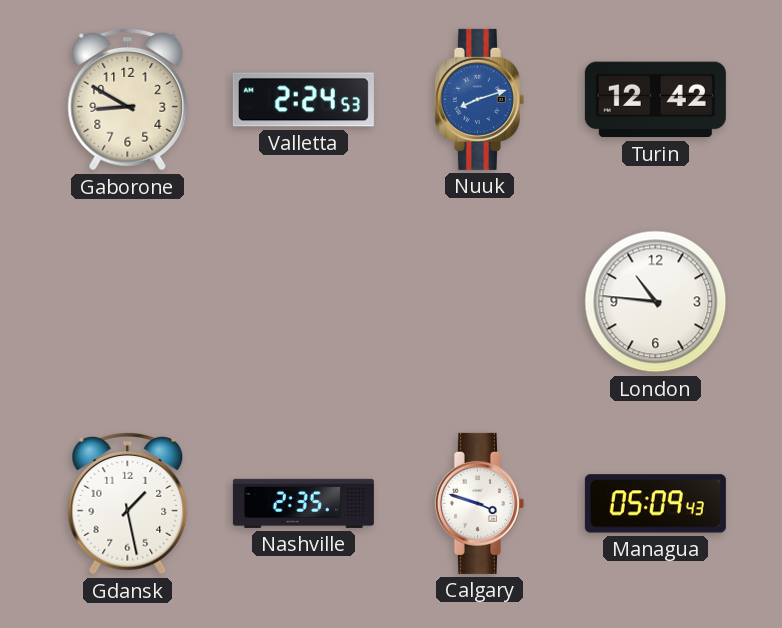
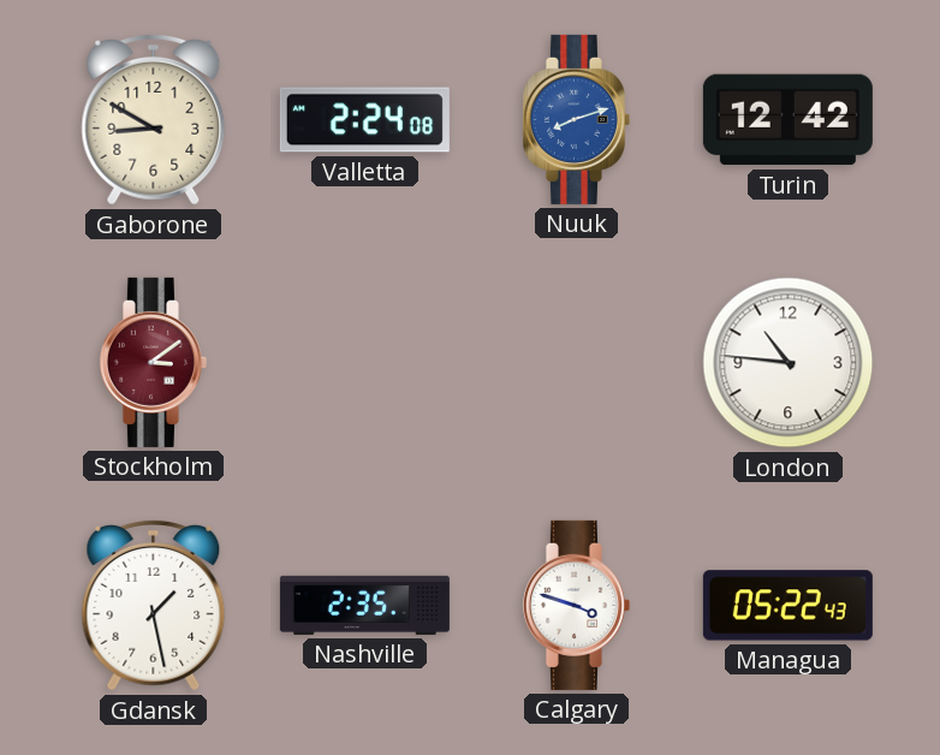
Valletta: 2:24:53 -> 2:24:08
Stockholm: none -> 3:09
Managua: 05:09 -> 05:22
